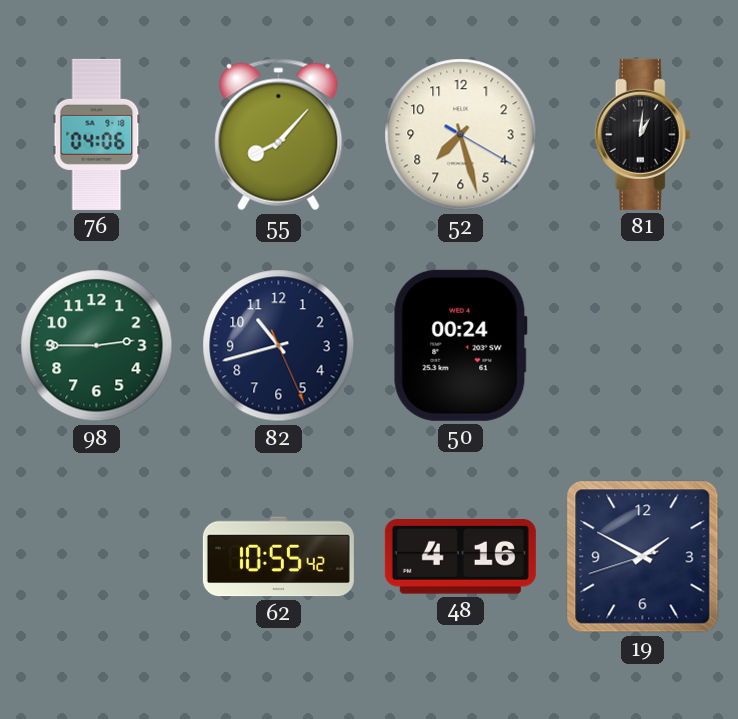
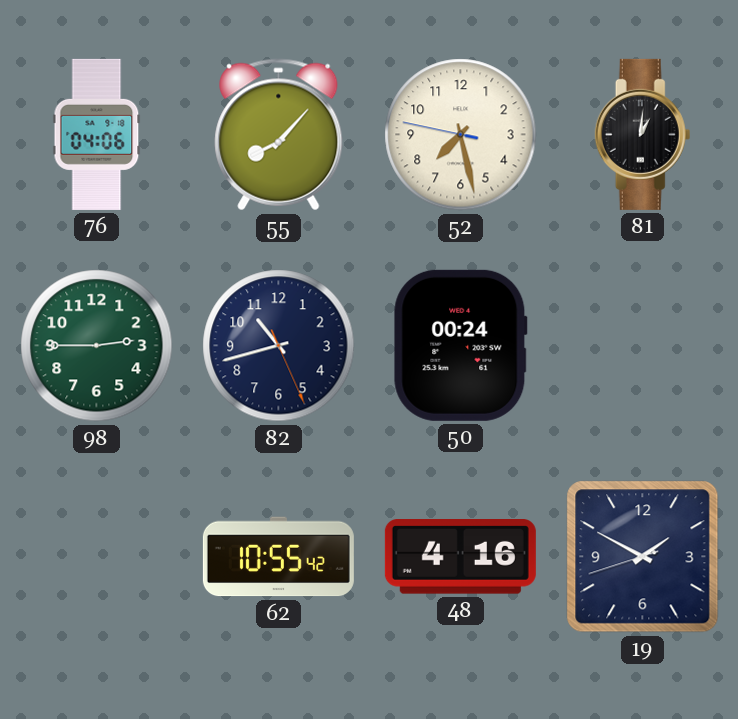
52: 7:27:20 -> 7:27:47
